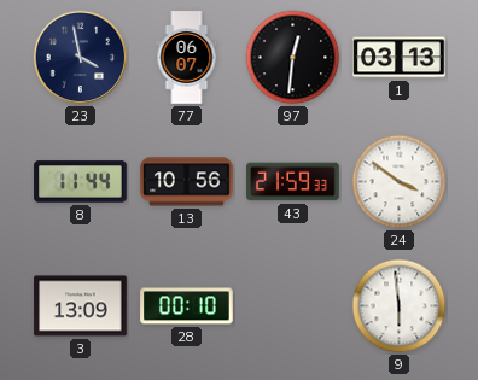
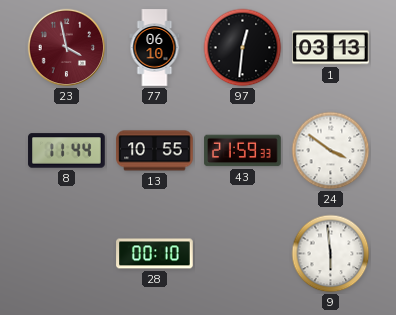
23 dial: navy -> burgundy
77: 06:07 -> 06:10
13: 10:56 -> 10:55
3: 13:09 -> none
